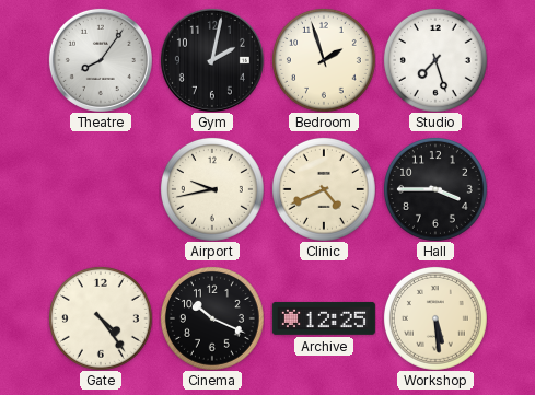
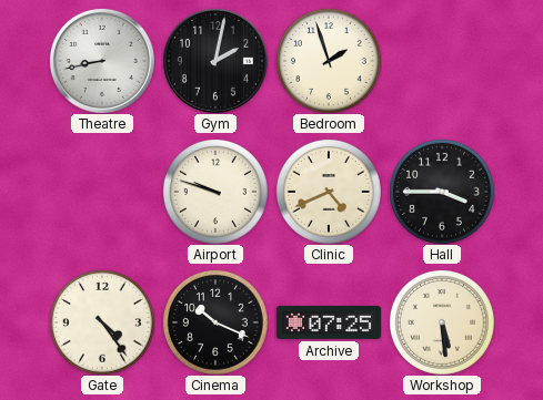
Theatre: 8:06 -> 8:43
Studio: 7:27 -> none
Airport: 9:43 -> 9:48
Archive: 12:25 -> 07:25
